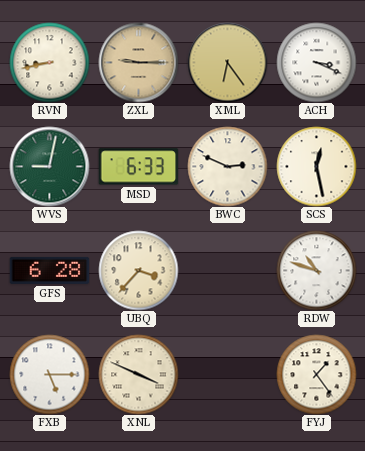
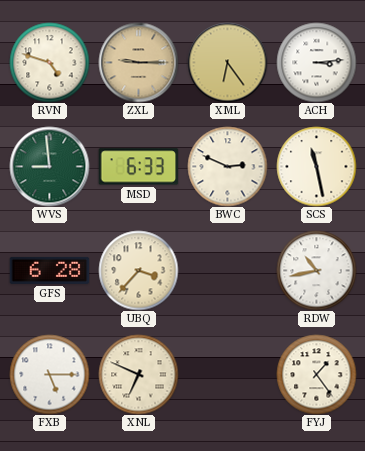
RVN: 8:43 -> 4:48
ACH: 3:19 -> 3:14
WVS: 9:02 -> 8:59
SCS: 12:28 -> 11:28
RDW: 10:48 -> 10:43
XNL: 3:49 -> 6:49
